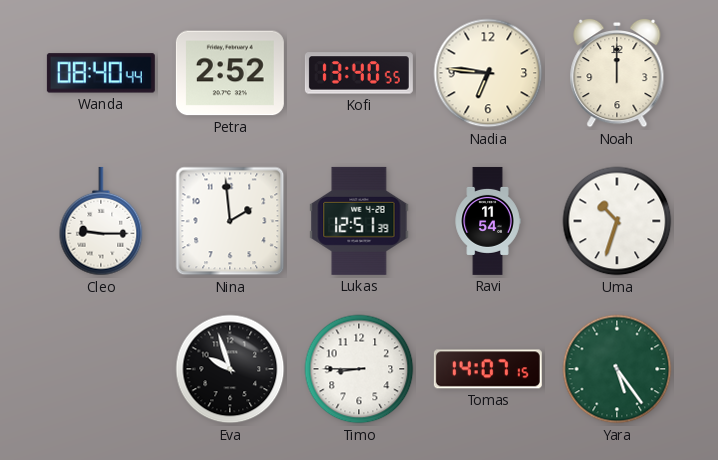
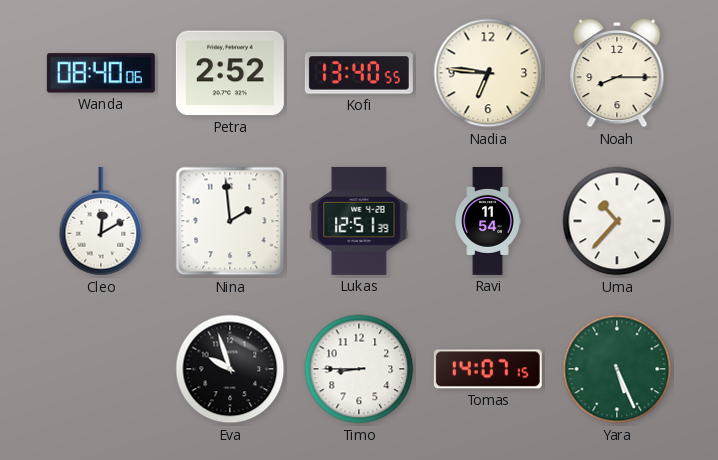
Wanda: 08:40:44 -> 08:40:06
Noah: 12:00 -> 8:15
Cleo: 9:15 -> 12:10
Uma: 10:33 -> 10:37
Yara: 5:24 -> 5:26
